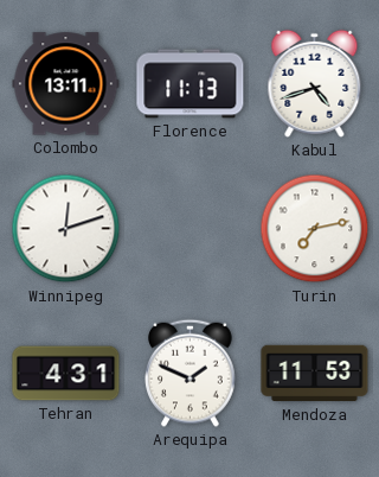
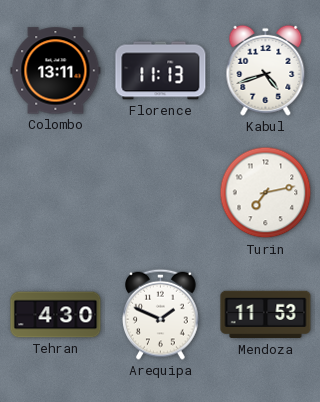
Winnipeg: 12:12 -> none
Tehran: 4:31 -> 4:30
